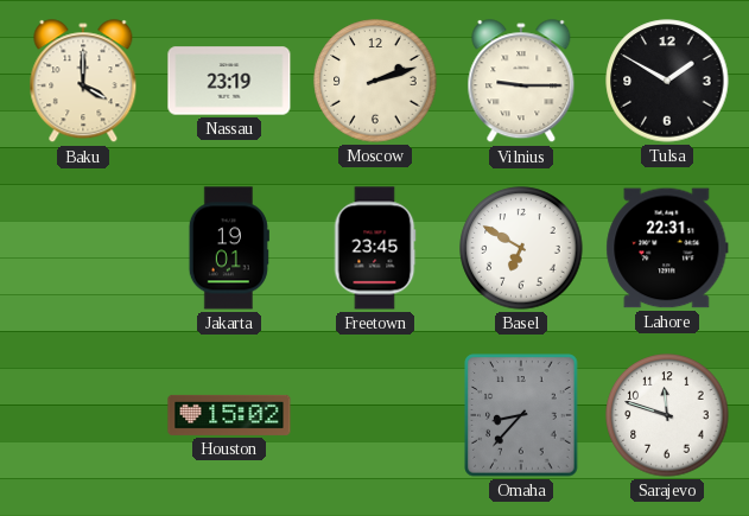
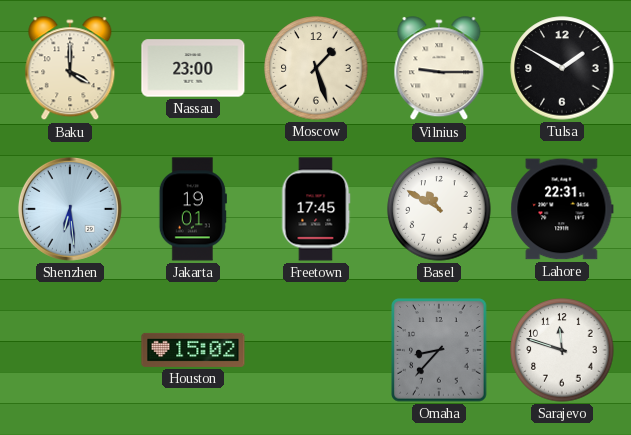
Nassau: 23:19 -> 23:00
Moscow: 2:12 -> 1:27
Shenzhen: none -> 6:29
Freetown: 23:45 -> 17:45
Basel: 6:50 -> 10:50
